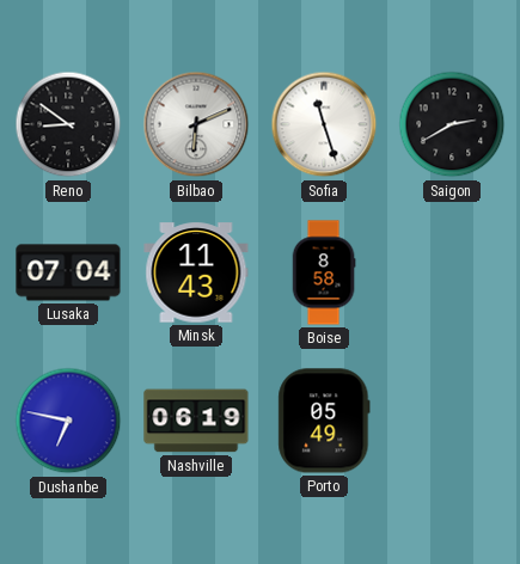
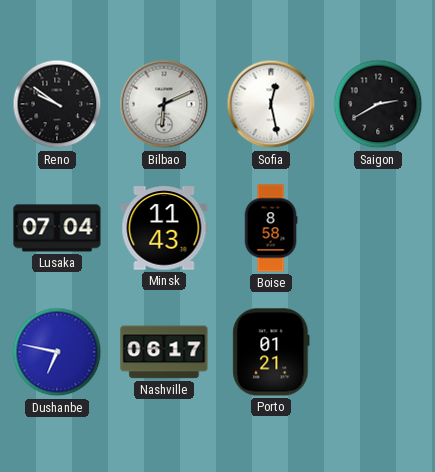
Reno: 8:51 -> 9:51
Sofia: 11:27 -> 12:28
Nashville: 06:19 -> 06:17
Porto: 05:49 -> 01:21
